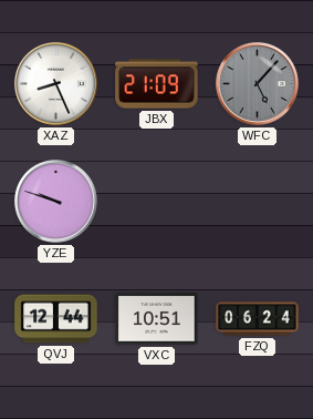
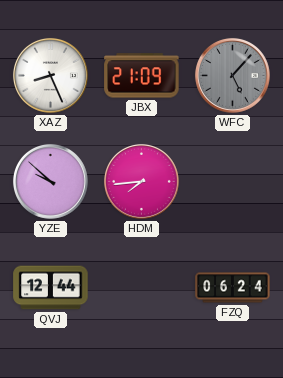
YZE: 9:48 -> 9:52
HDM: none -> 7:44
VXC: 10:51 -> none
